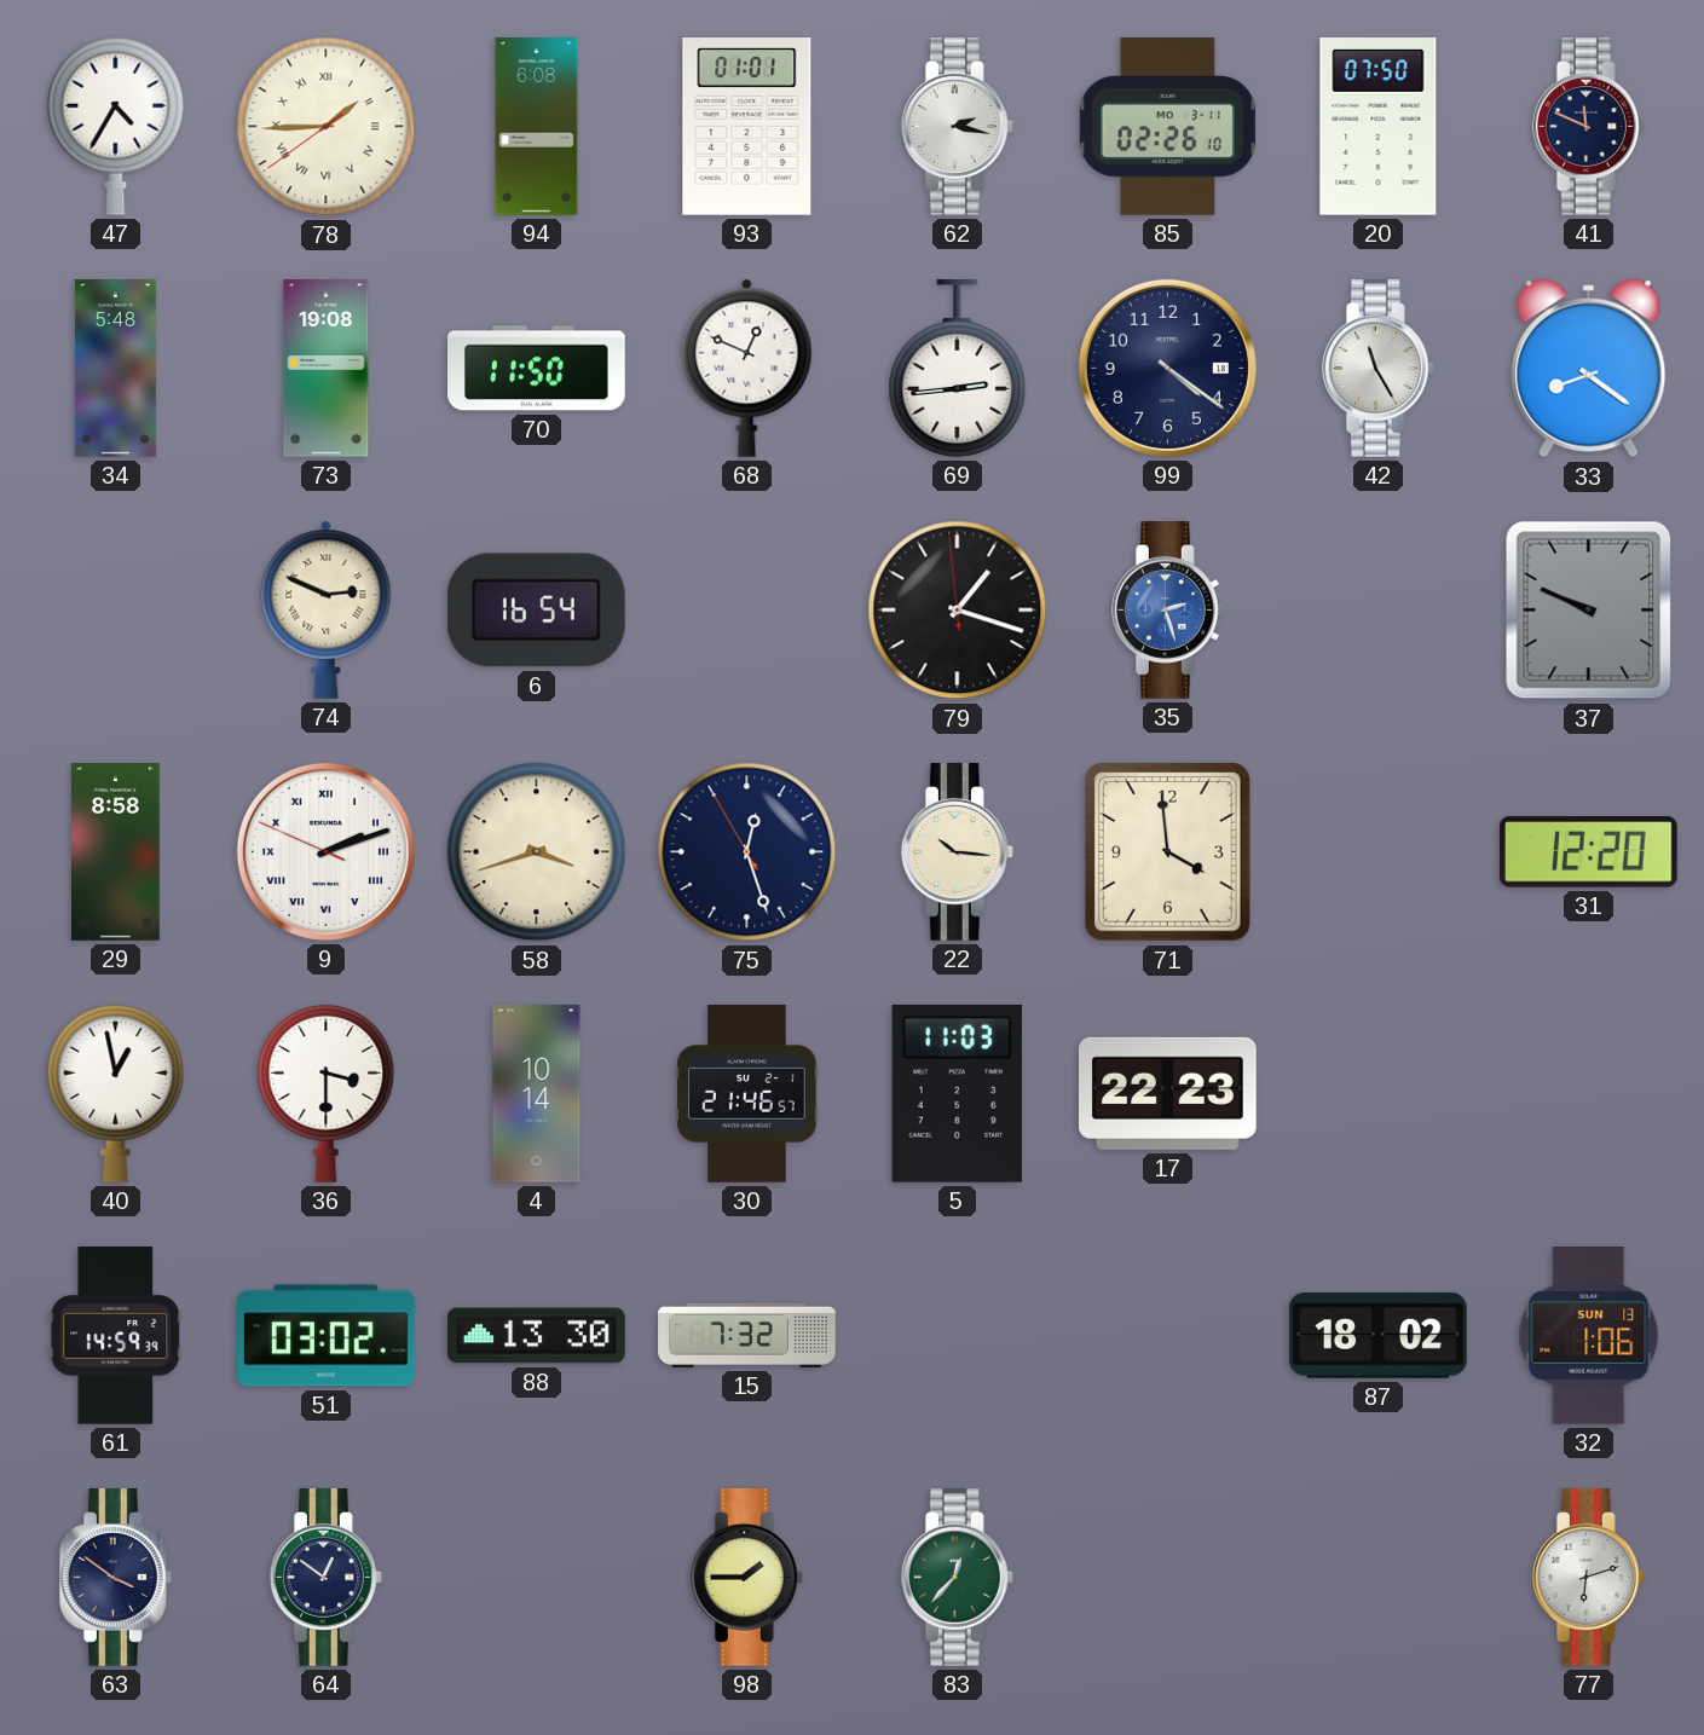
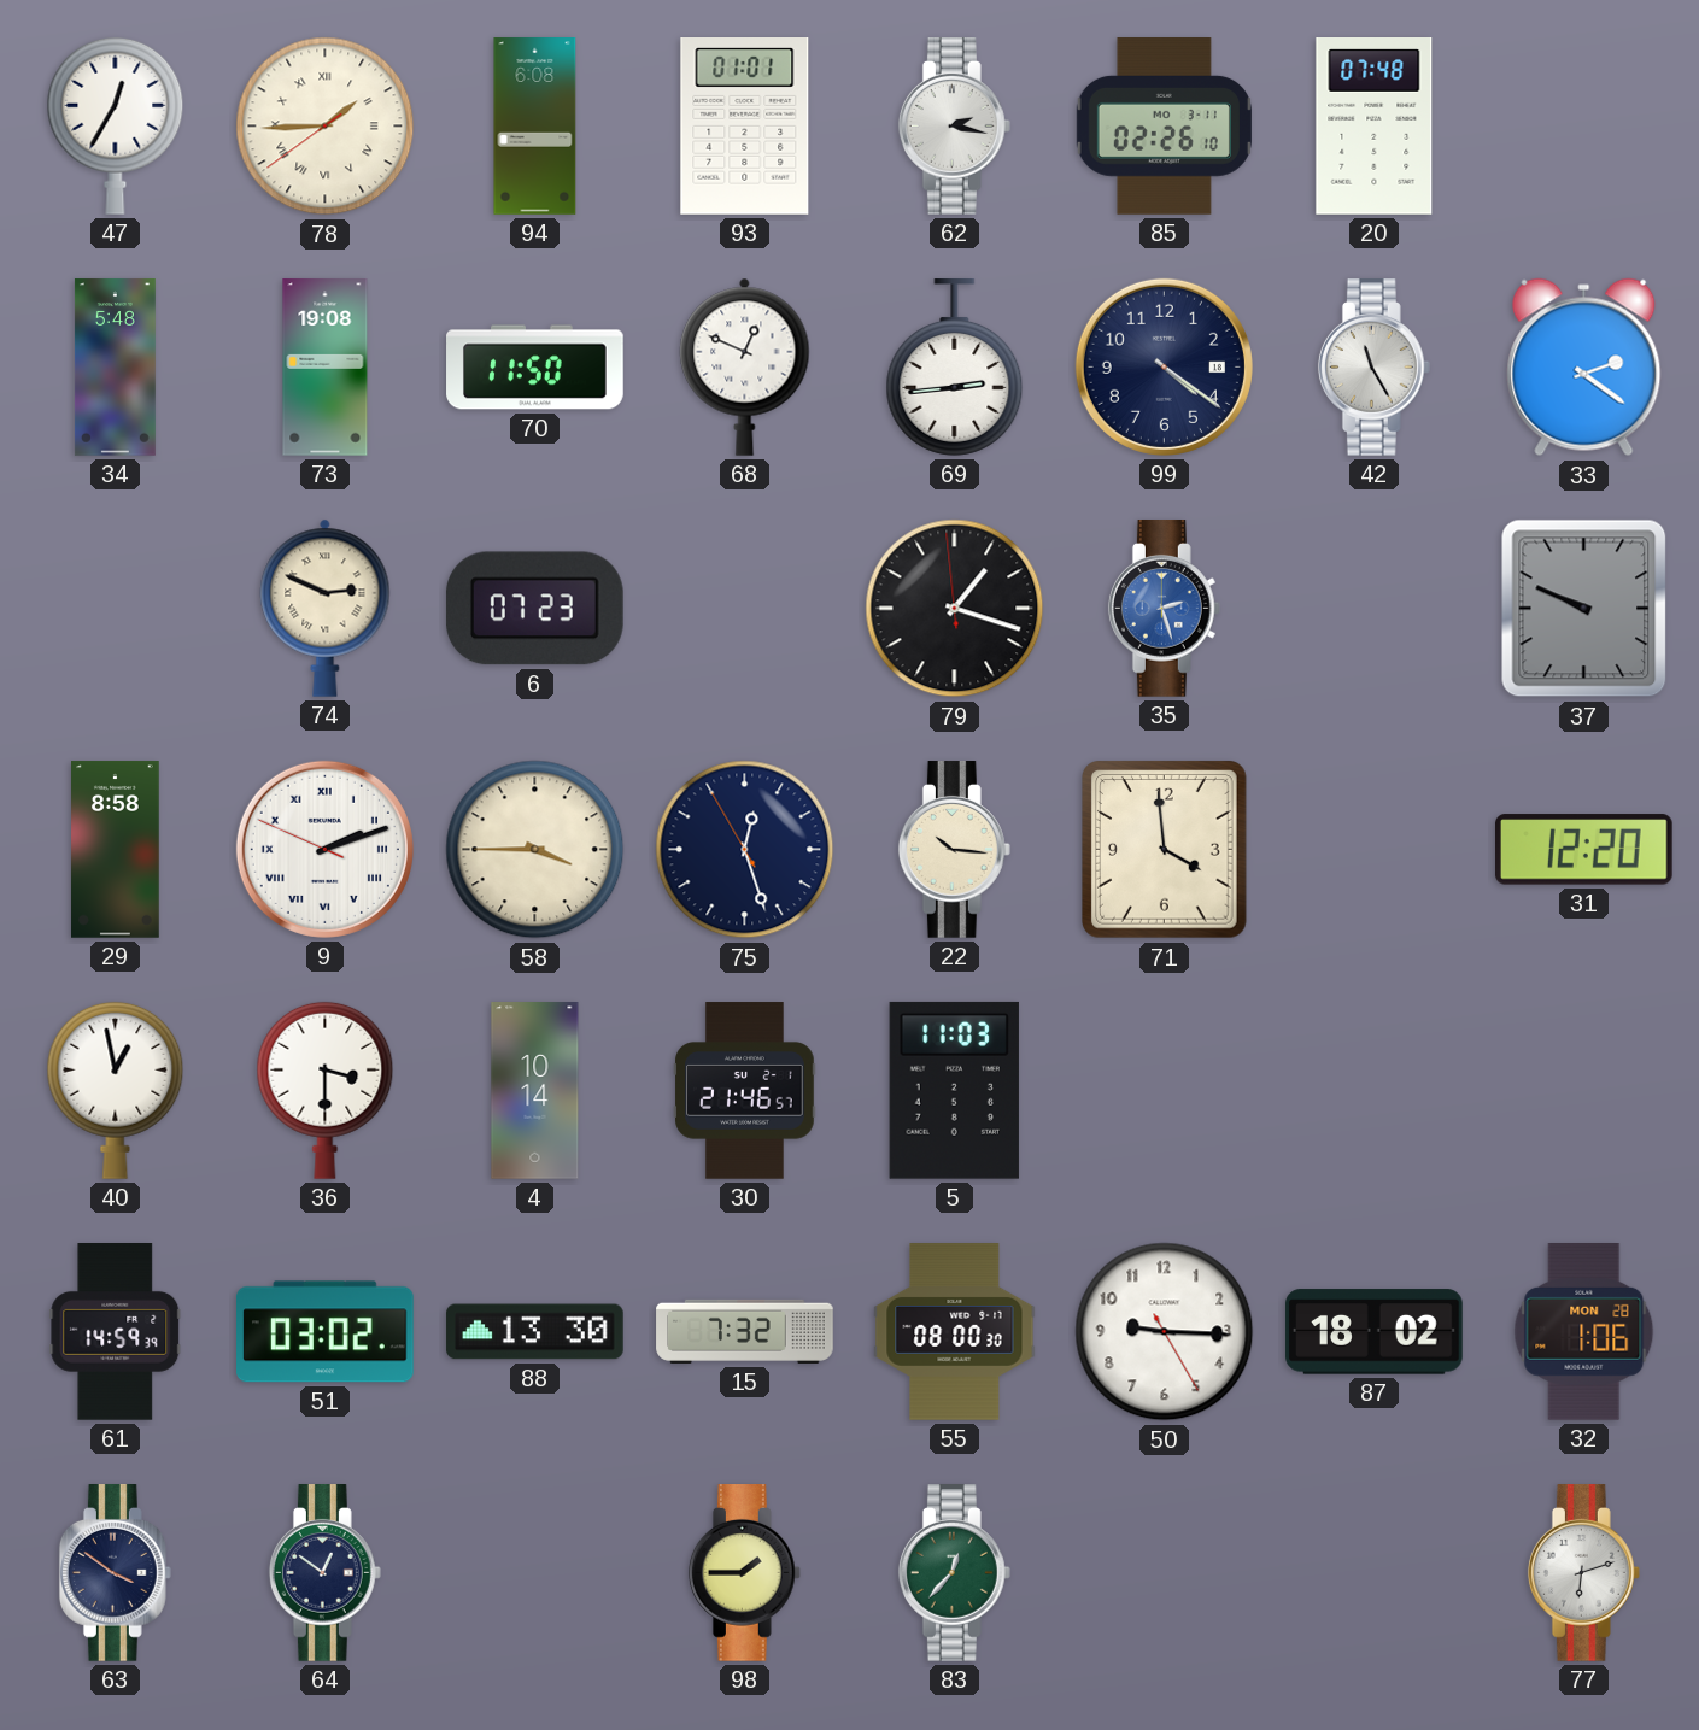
47: 4:35 -> 12:35
20: 07:50 -> 07:48
41: 11:49 -> none
33: 8:21 -> 2:21
6: 16:54 -> 07:23
58: 3:42 -> 3:45
17: 22:23 -> none
55: none -> 08:00
50: none -> 9:15
32 date: SUN 13 -> MON 28
